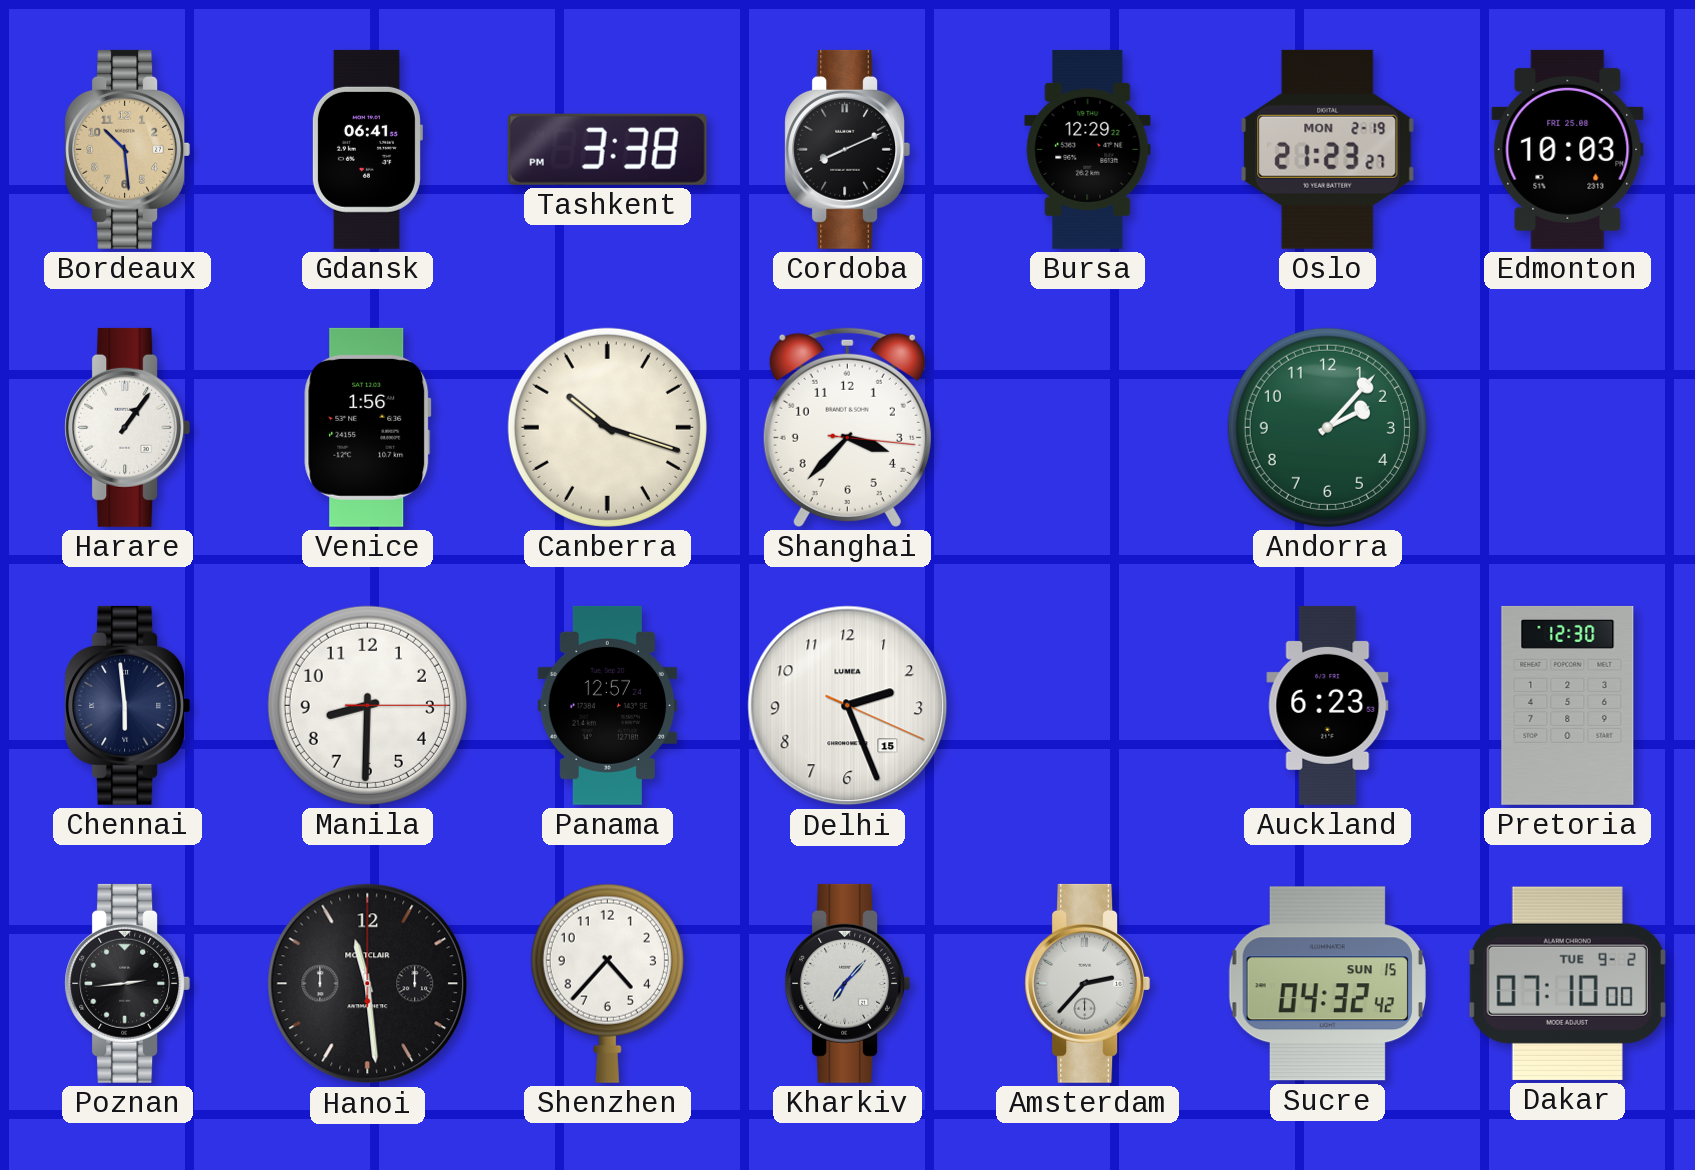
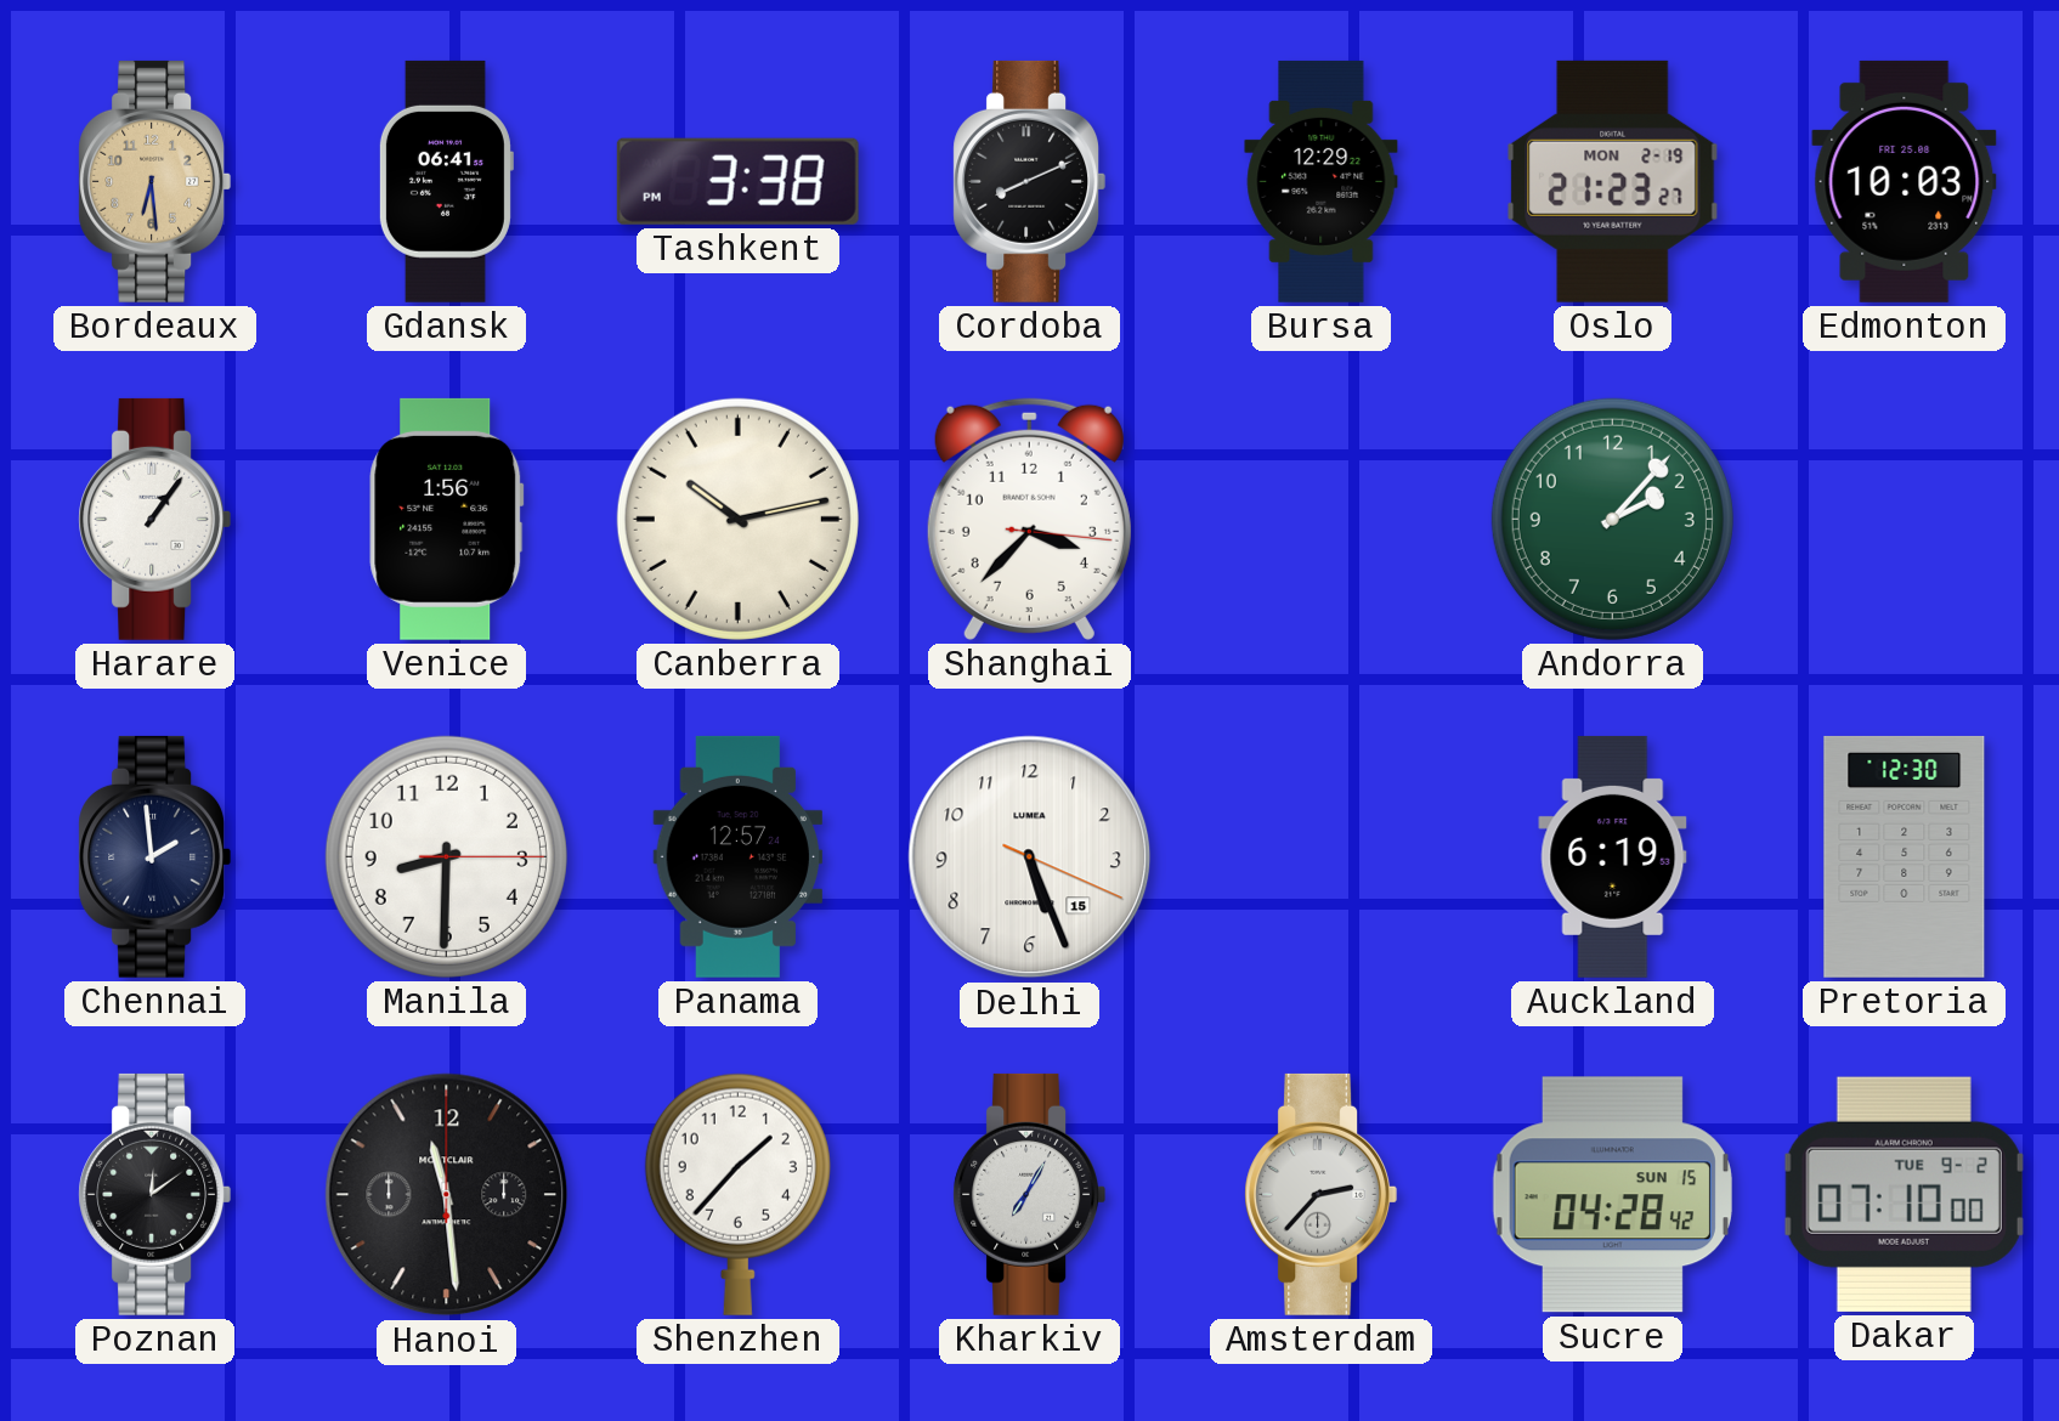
Bordeaux: 10:29 -> 6:29
Canberra: 10:18 -> 10:13
Chennai: 5:59 -> 1:59
Delhi: 2:26 -> 5:26
Auckland: 6:23 -> 6:19
Poznan: 2:44 -> 12:09
Shenzhen: 4:37 -> 1:37
Kharkiv: 7:07 -> 7:05
Sucre: 04:32 -> 04:28
